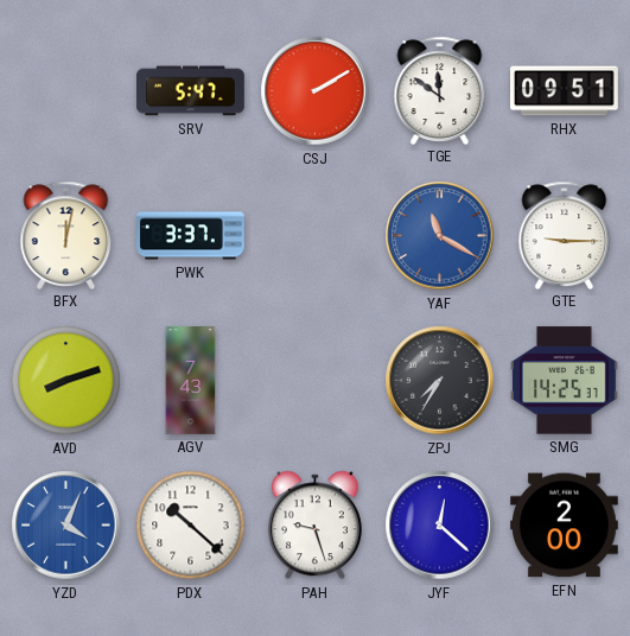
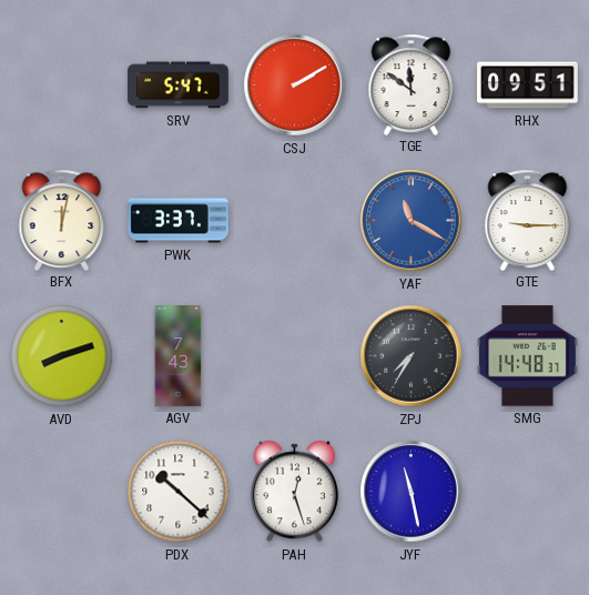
SMG: 14:25 -> 14:48
YZD: 4:04 -> none
PAH: 9:27 -> 12:27
JYF: 12:22 -> 11:28
EFN: 2:00 -> none
